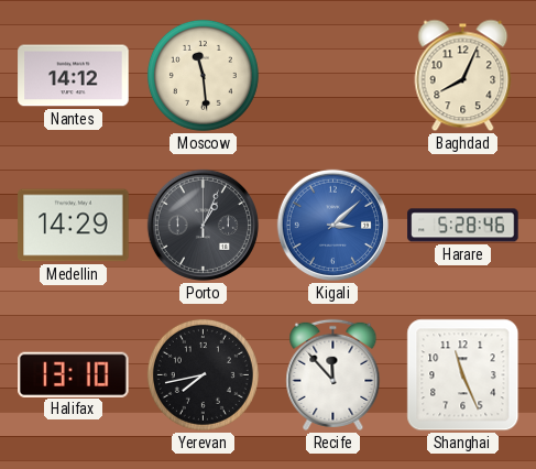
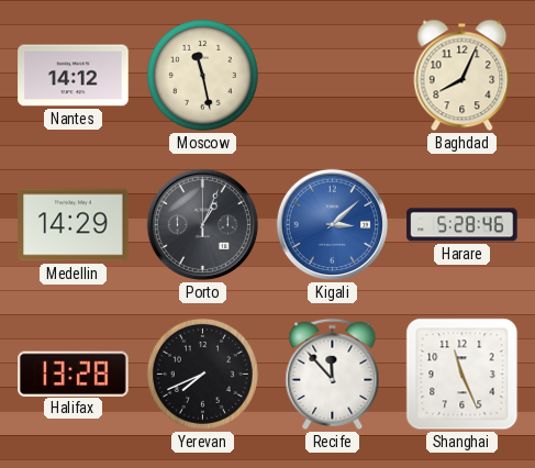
Moscow: 11:29 -> 11:28
Halifax: 13:10 -> 13:28
Yerevan: 7:43 -> 7:41
